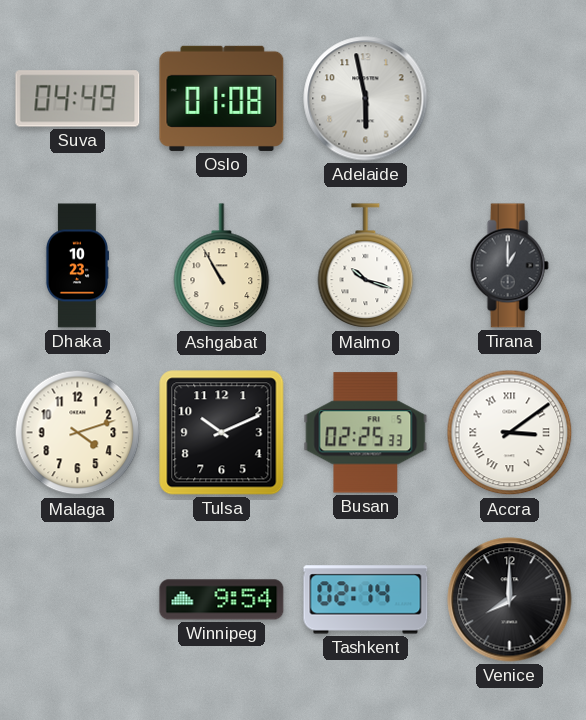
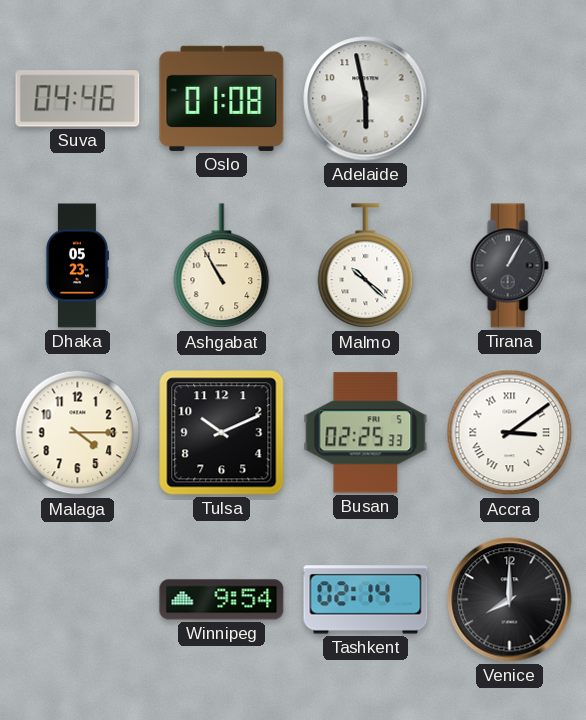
Suva: 04:49 -> 04:46
Dhaka: 10:23 -> 05:23
Malmo: 10:18 -> 10:22
Tirana: 1:00 -> 1:05
Malaga: 4:12 -> 4:15
